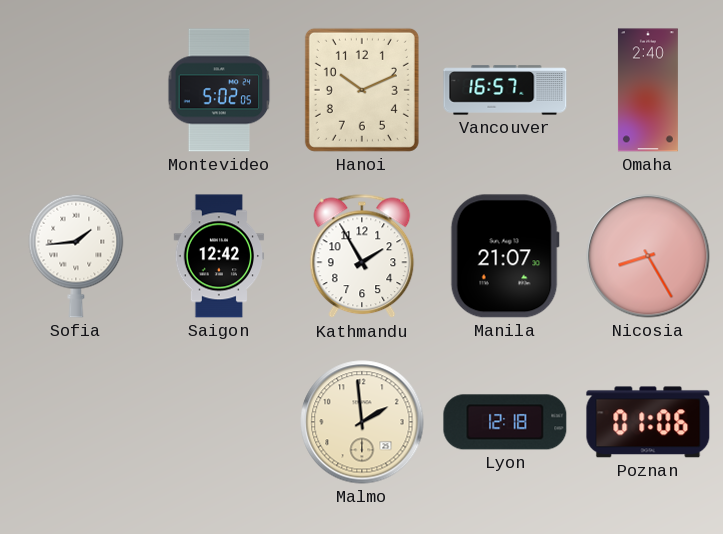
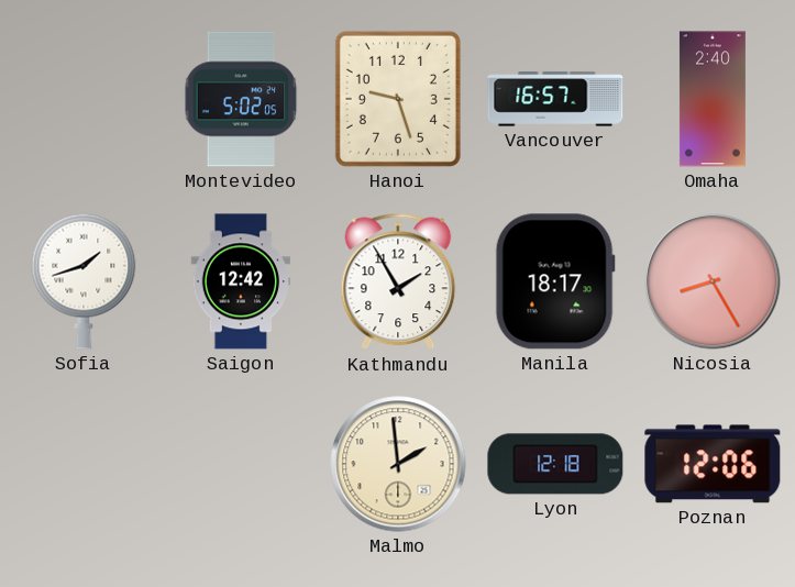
Hanoi: 10:11 -> 9:27
Sofia: 1:44 -> 1:42
Manila: 21:07 -> 18:17
Poznan: 01:06 -> 12:06
